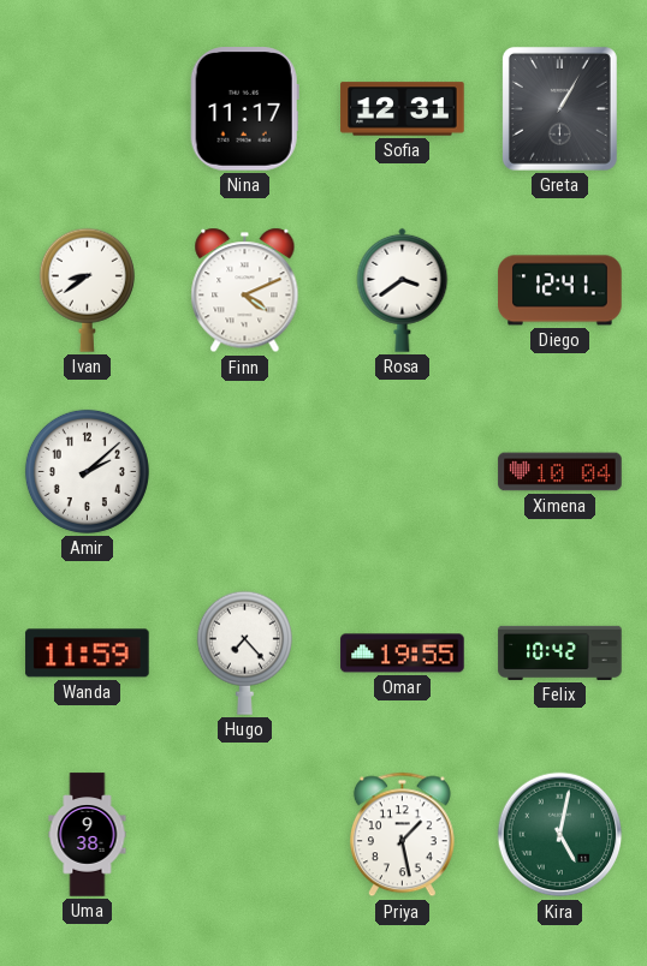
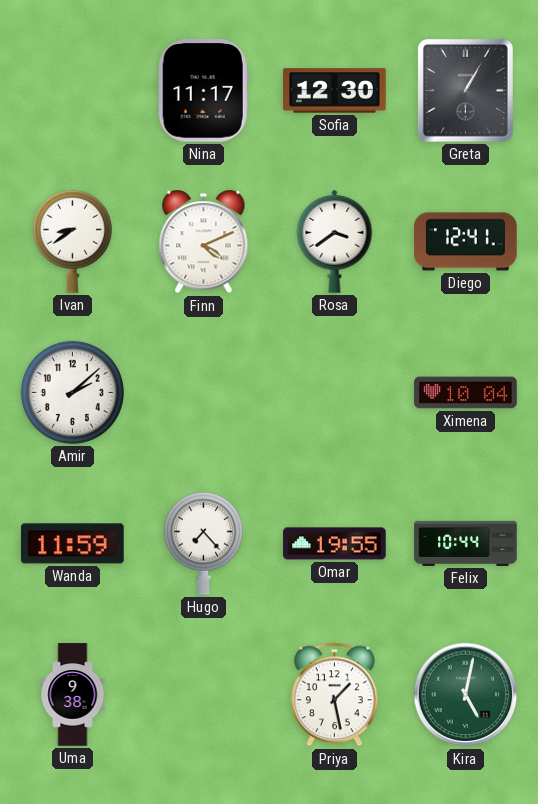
Sofia: 12:31 -> 12:30
Felix: 10:42 -> 10:44
